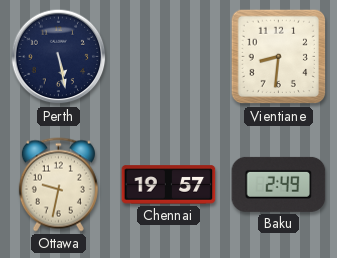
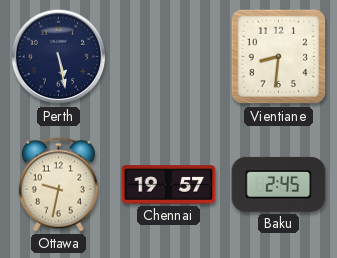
Baku: 2:49 -> 2:45
